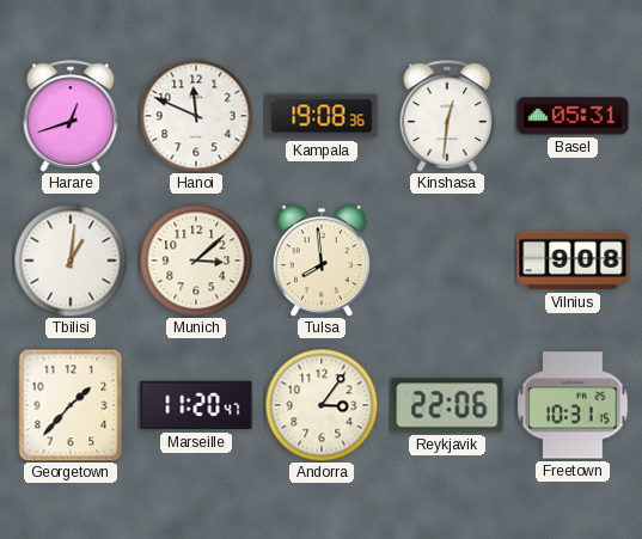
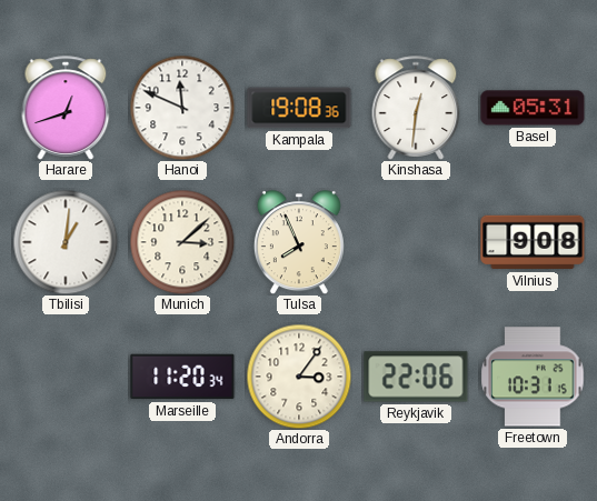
Tulsa: 7:59 -> 7:56
Georgetown: 1:37 -> none
Marseille: 11:20:47 -> 11:20:34
